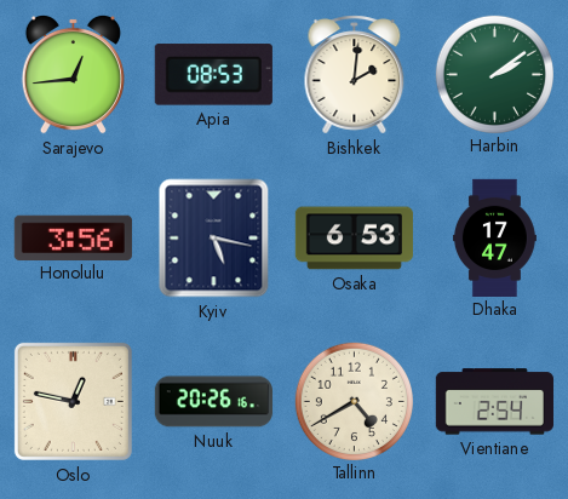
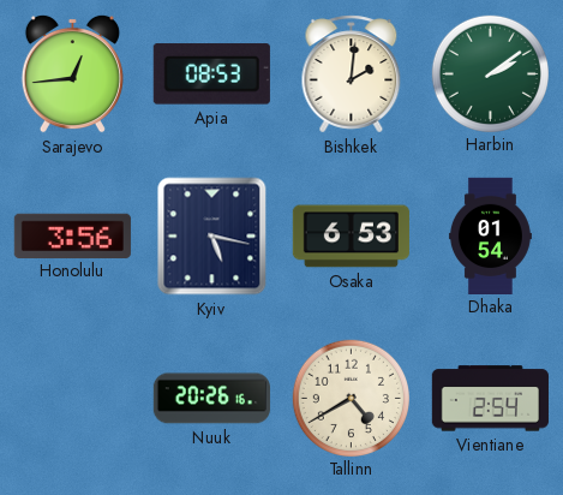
Dhaka: 17:47 -> 01:54
Oslo: 12:47 -> none
